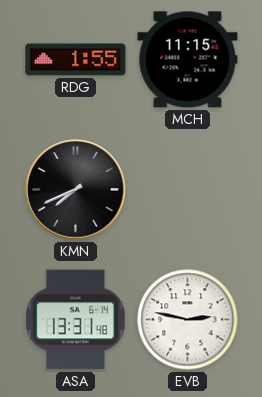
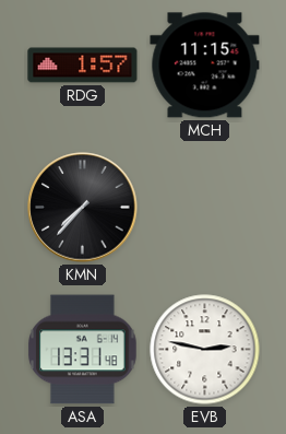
RDG: 1:55 -> 1:57
KMN: 7:41 -> 7:37
